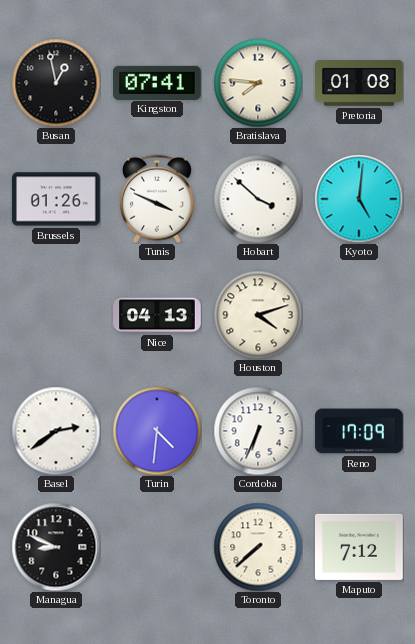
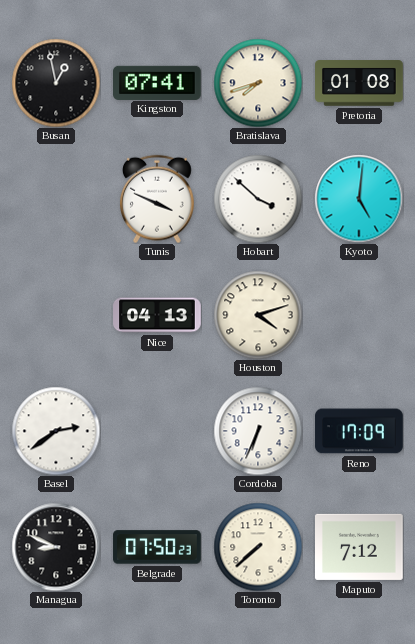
Bratislava: 7:46 -> 7:42
Brussels: 01:26 -> none
Turin: 4:31 -> none
Belgrade: none -> 07:50
